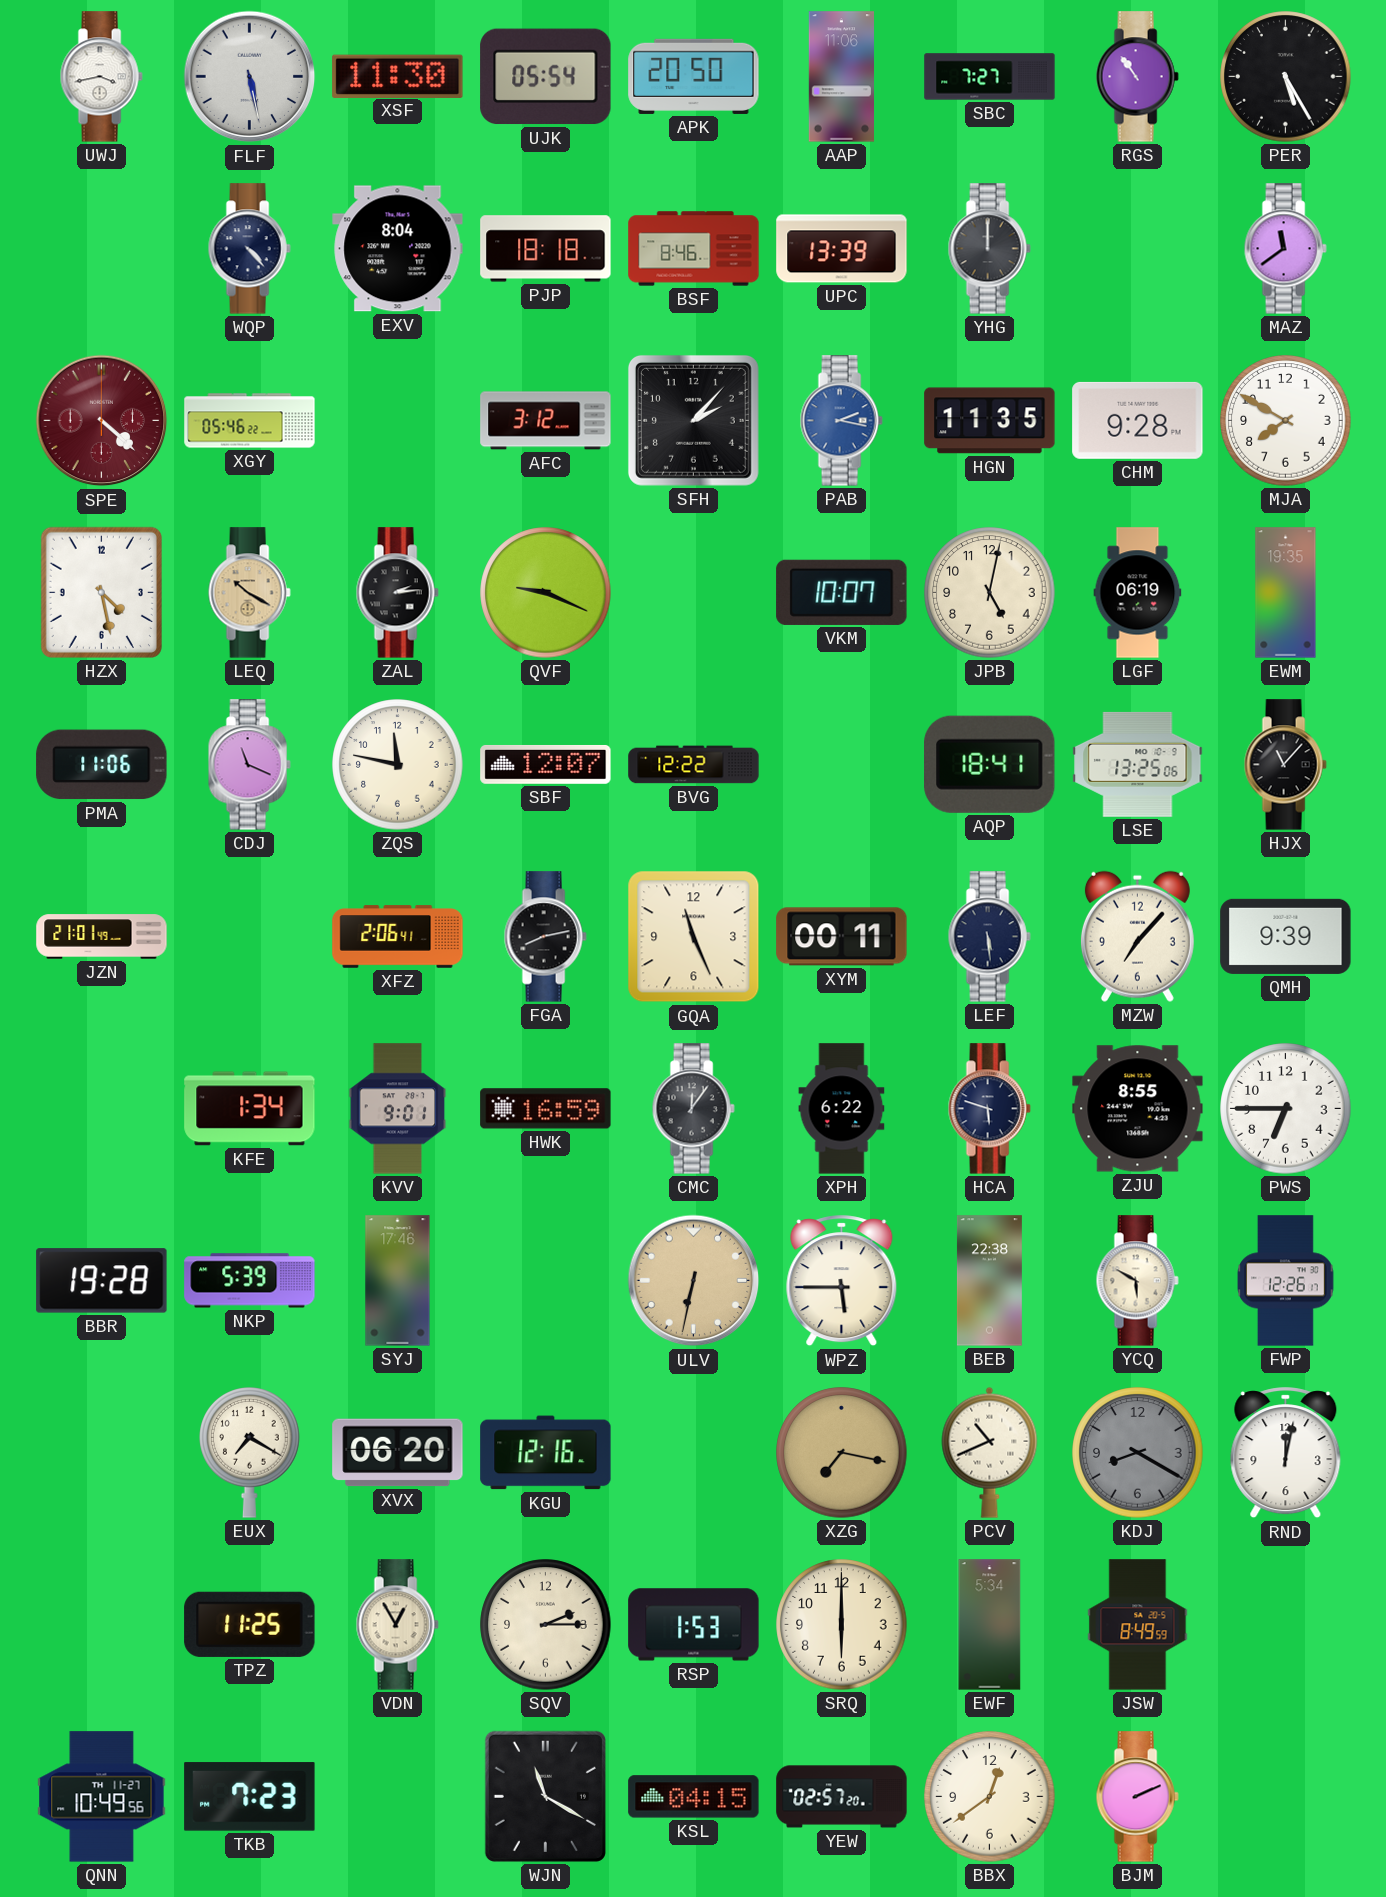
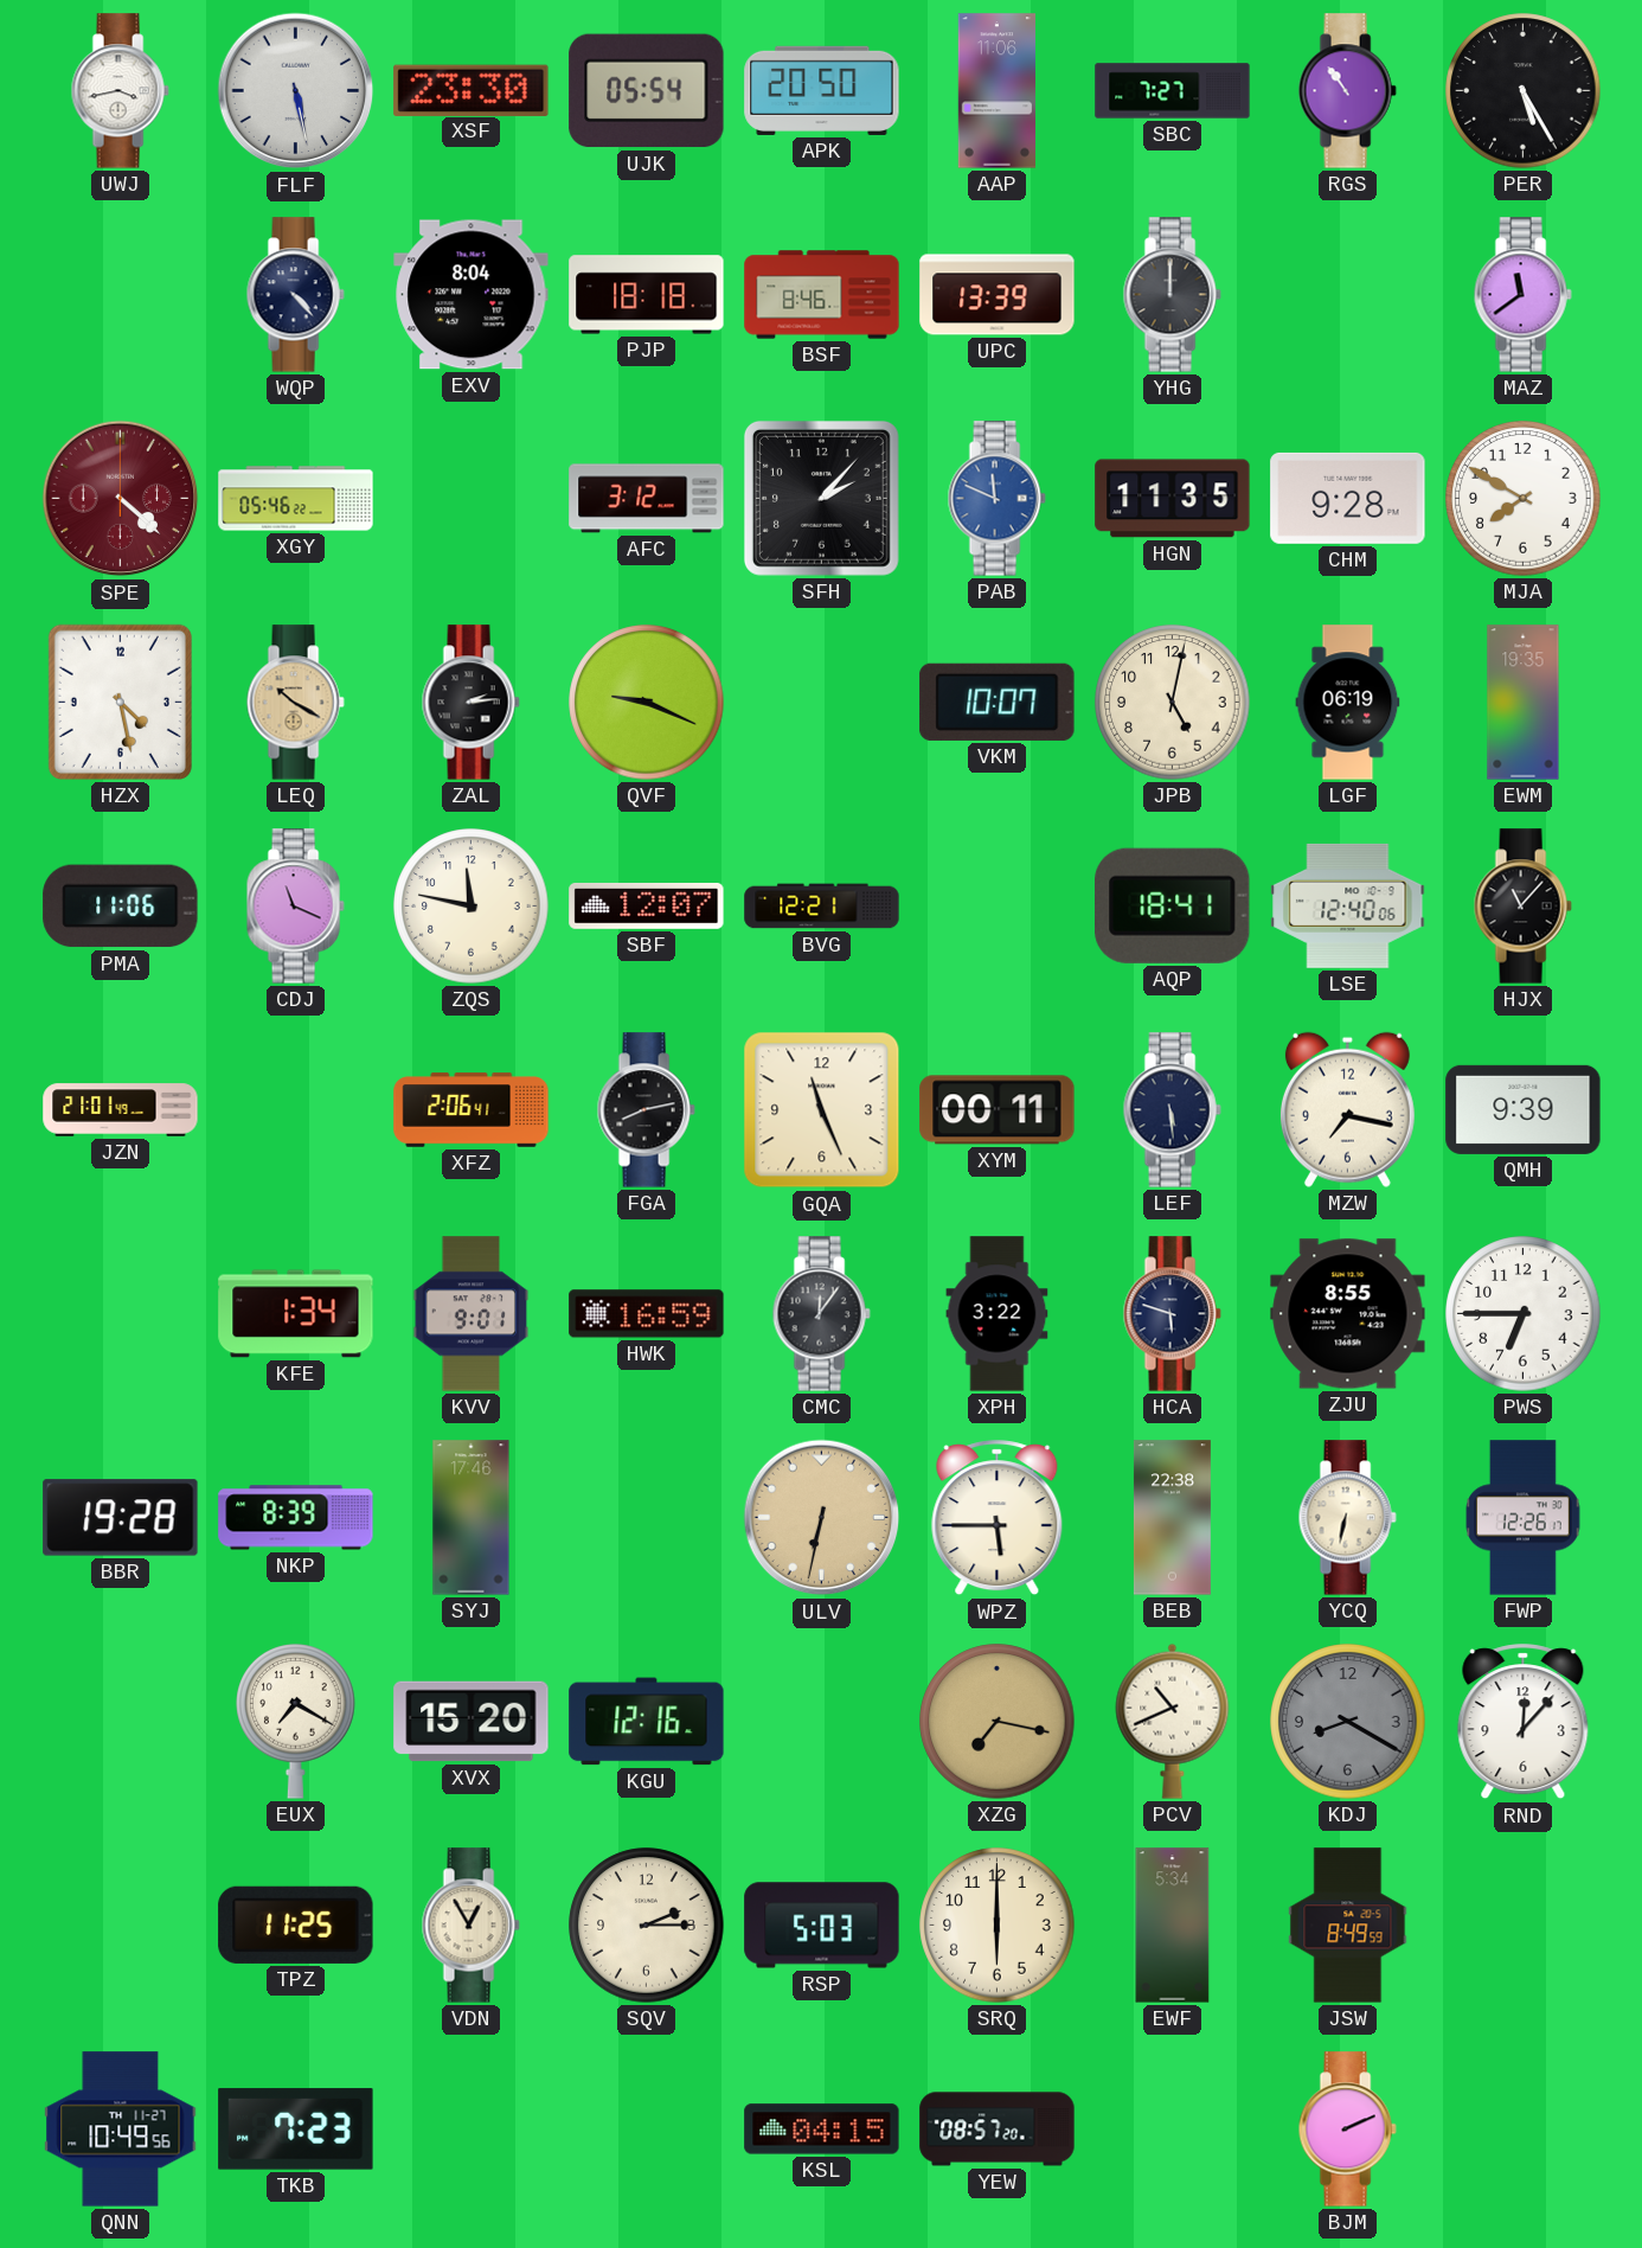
XSF: 11:30 -> 23:30
PAB: 2:17 -> 11:49
BVG: 12:22 -> 12:21
LSE: 13:25 -> 12:40
MZW: 7:07 -> 7:17
XPH: 6:22 -> 3:22
NKP: 5:39 -> 8:39
YCQ: 5:50 -> 6:32
XVX: 06:20 -> 15:20
RND: 12:02 -> 12:07
RSP: 1:53 -> 5:03
WJN: 11:20 -> none
YEW: 02:57 -> 08:57
BBX: 12:39 -> none
